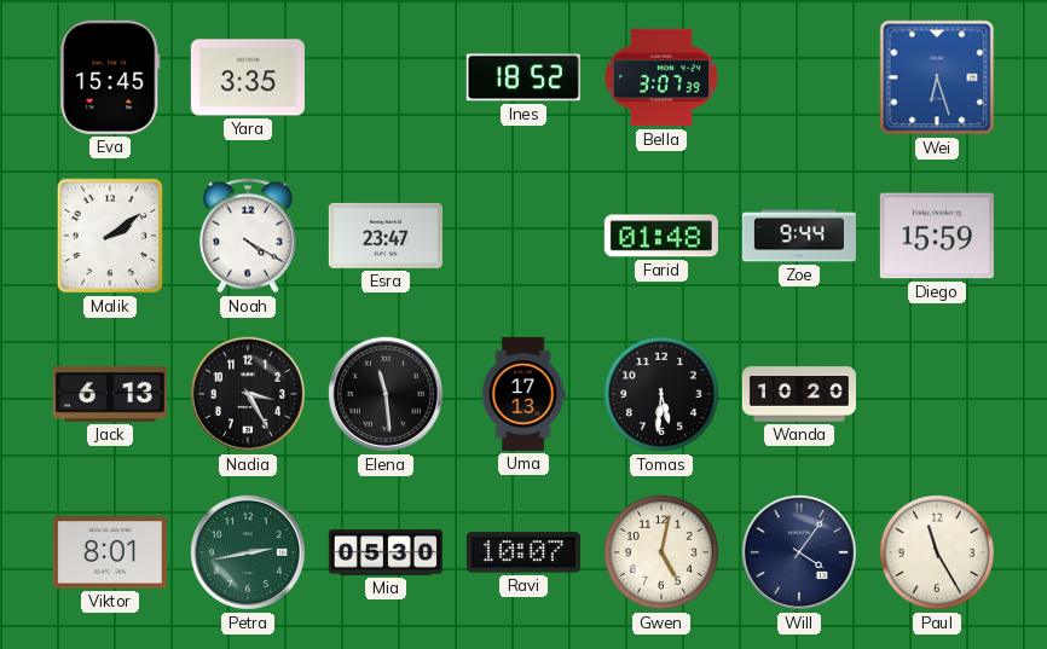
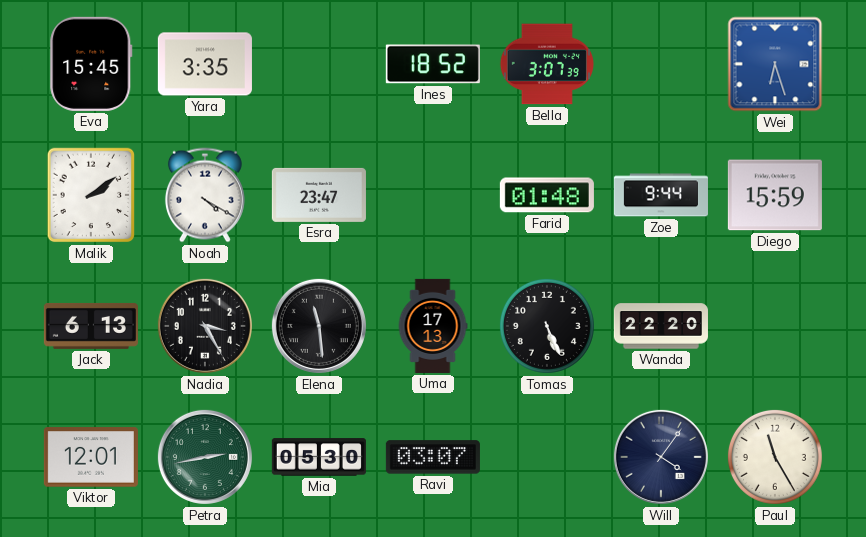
Tomas: 5:31 -> 5:26
Wanda: 10:20 -> 22:20
Viktor: 8:01 -> 12:01
Ravi: 10:07 -> 03:07
Gwen: 5:02 -> none
